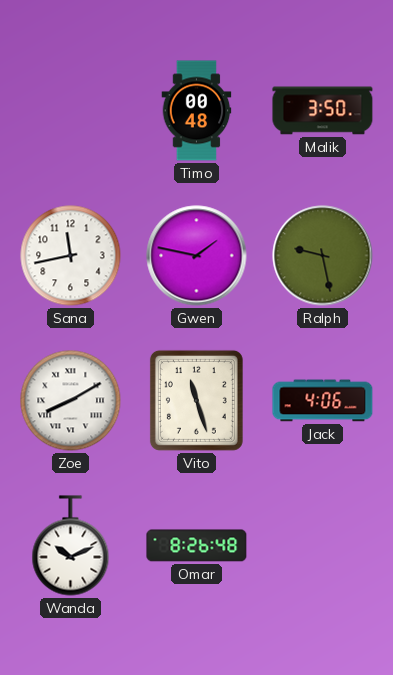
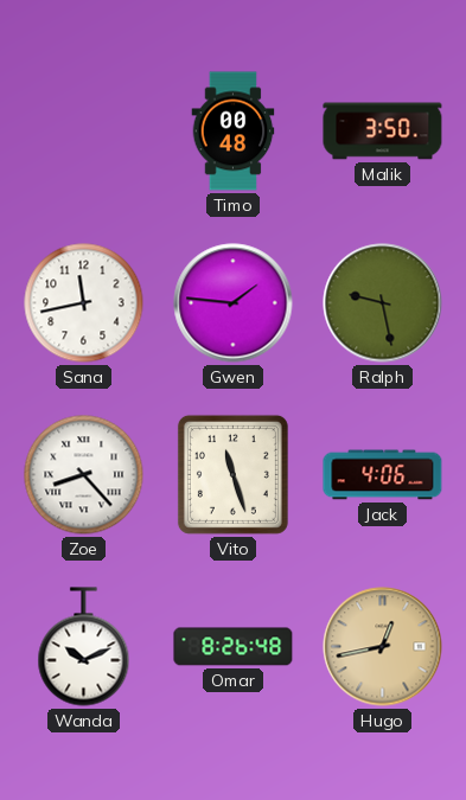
Gwen: 1:47 -> 1:46
Zoe: 8:10 -> 8:23
Hugo: none -> 12:43
